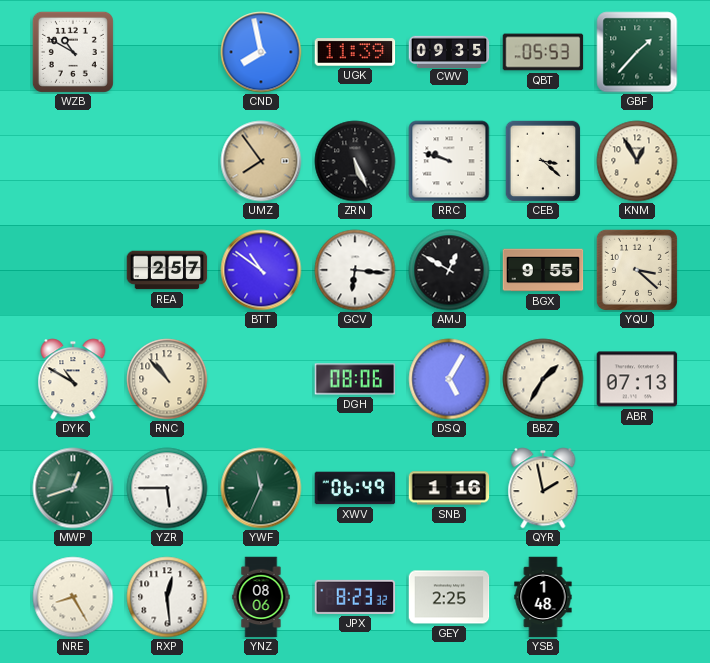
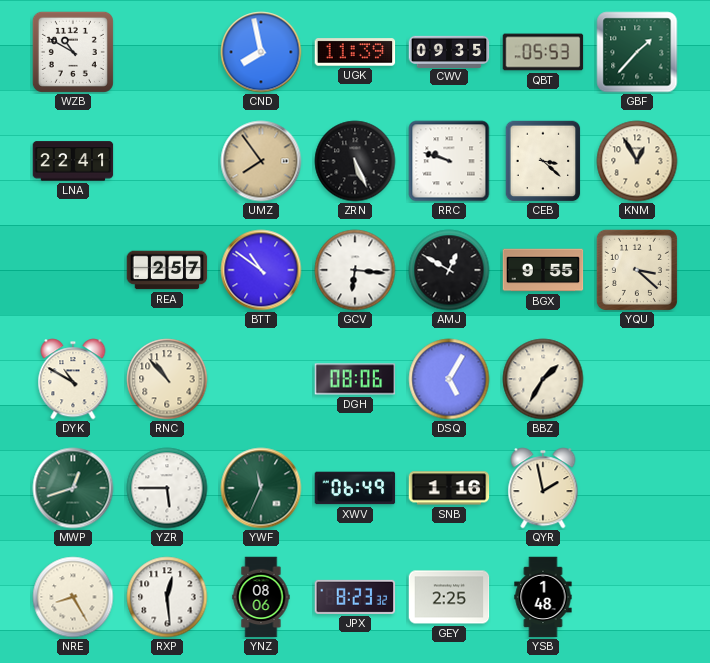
LNA: none -> 22:41
ABR: 07:13 -> none
